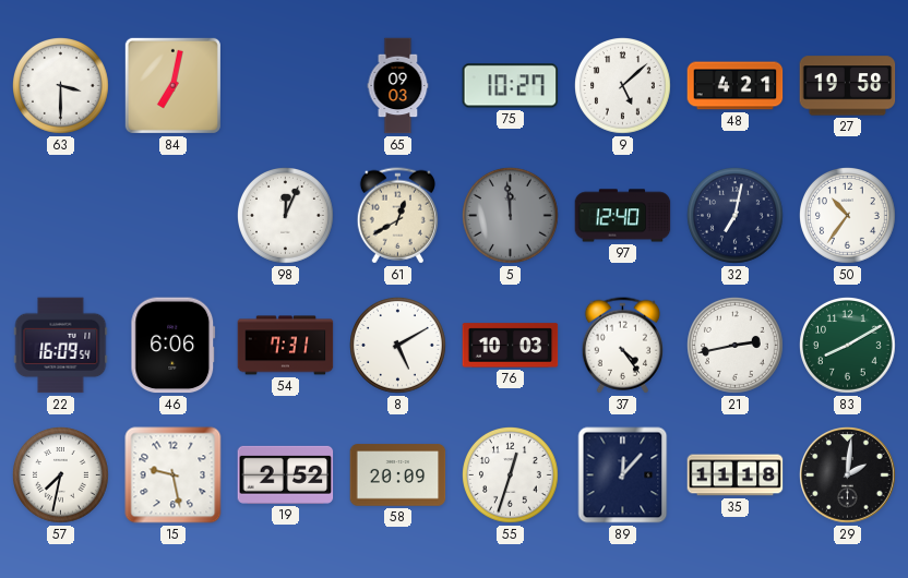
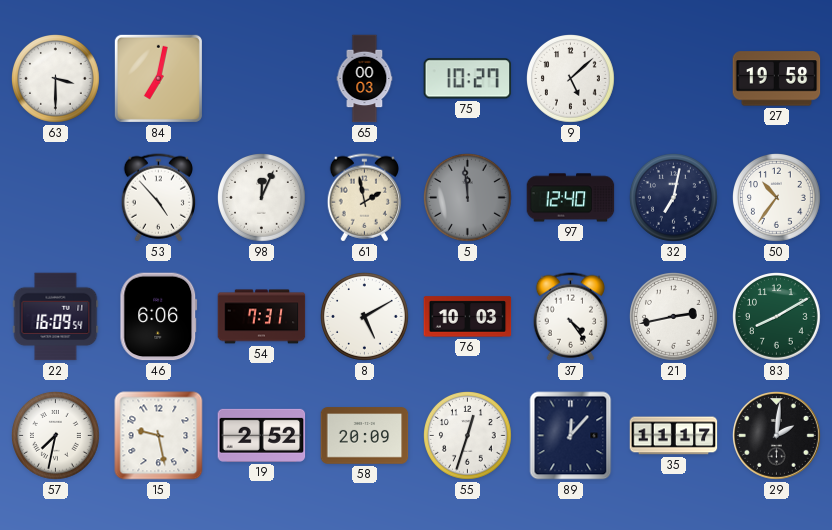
65: 09:03 -> 00:03
48: 4:21 -> none
53: none -> 4:53
61: 12:40 -> 1:58
35: 11:18 -> 11:17
